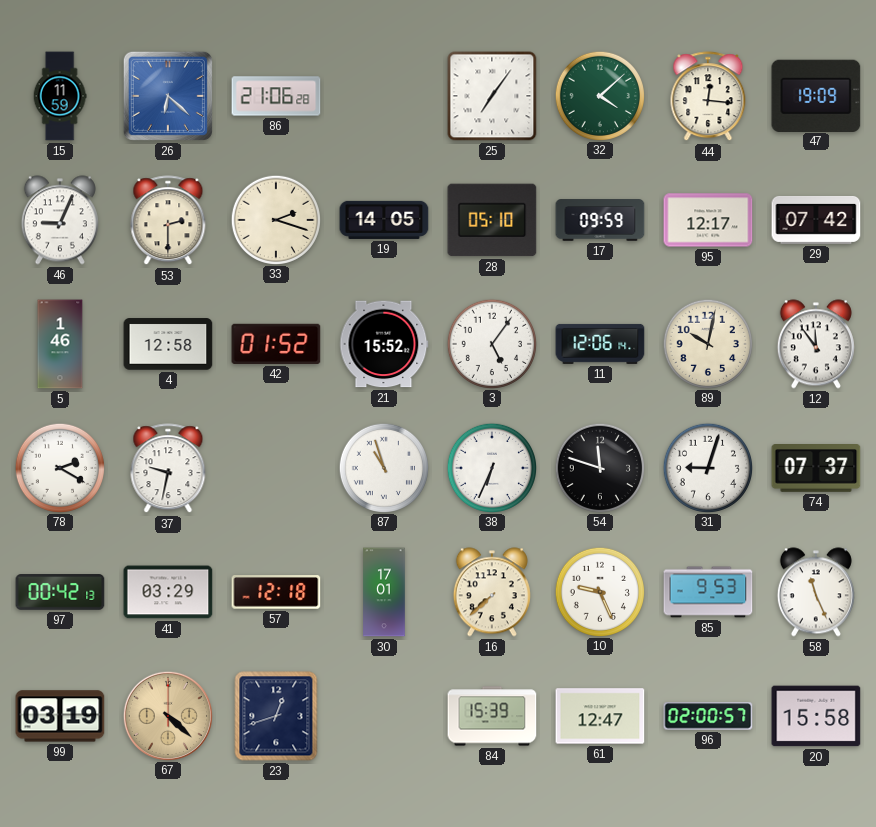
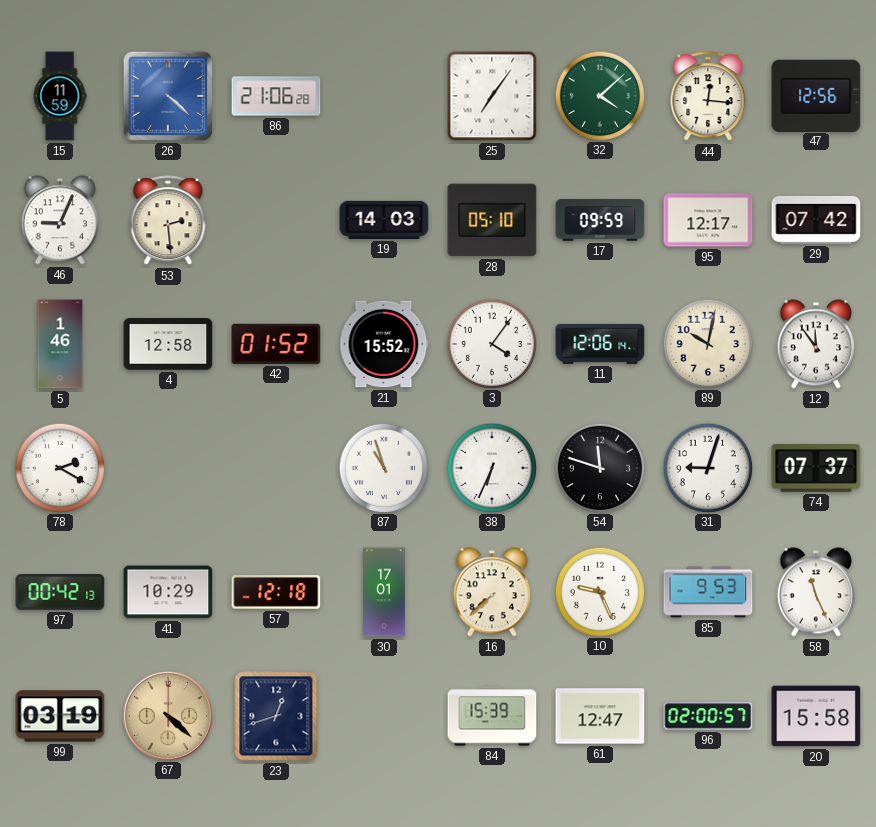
26: 6:22 -> 4:22
47: 19:09 -> 12:56
53: 2:30 -> 2:29
33: 2:18 -> none
19: 14:05 -> 14:03
3: 5:06 -> 4:06
37: 9:32 -> none
41: 03:29 -> 10:29
